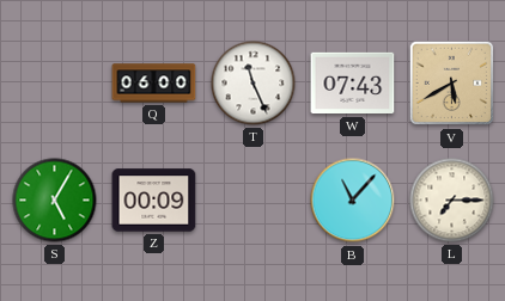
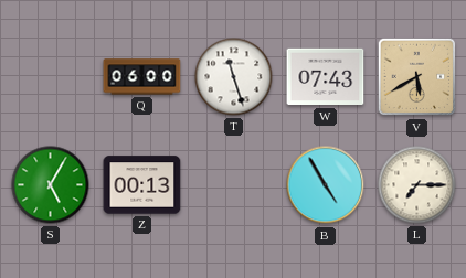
T: 11:26 -> 11:27
Z: 00:09 -> 00:13
B: 11:07 -> 4:55
